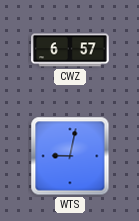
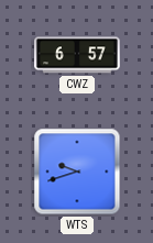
WTS: 9:02 -> 9:42
